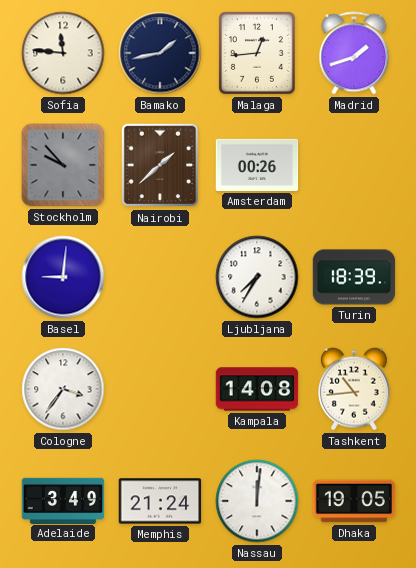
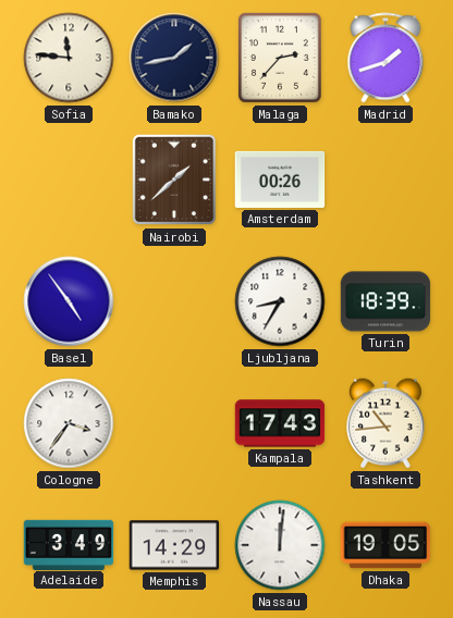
Malaga: 12:44 -> 2:37
Stockholm: 9:53 -> none
Basel: 9:01 -> 4:54
Ljubljana: 7:35 -> 8:35
Kampala: 14:08 -> 17:43
Memphis: 21:24 -> 14:29
